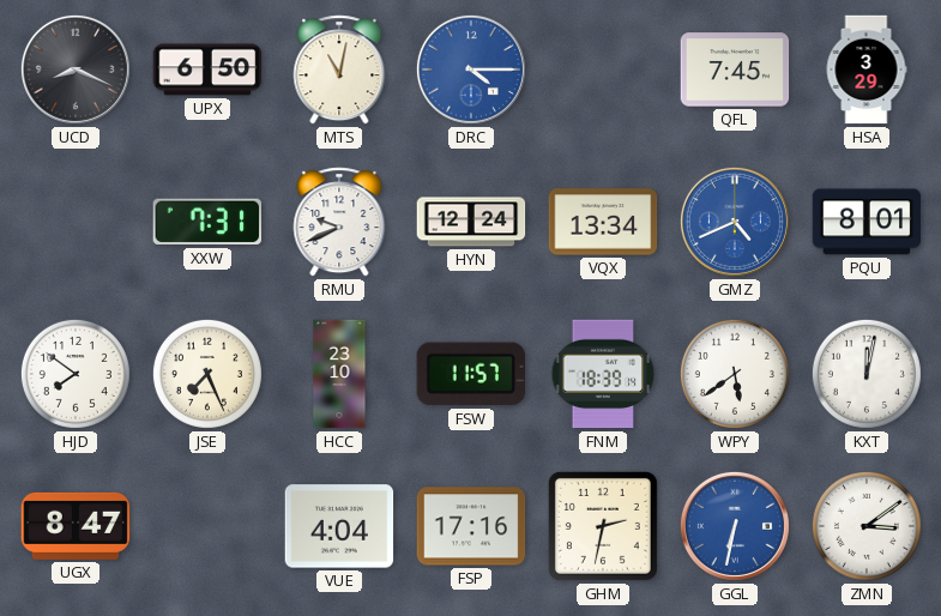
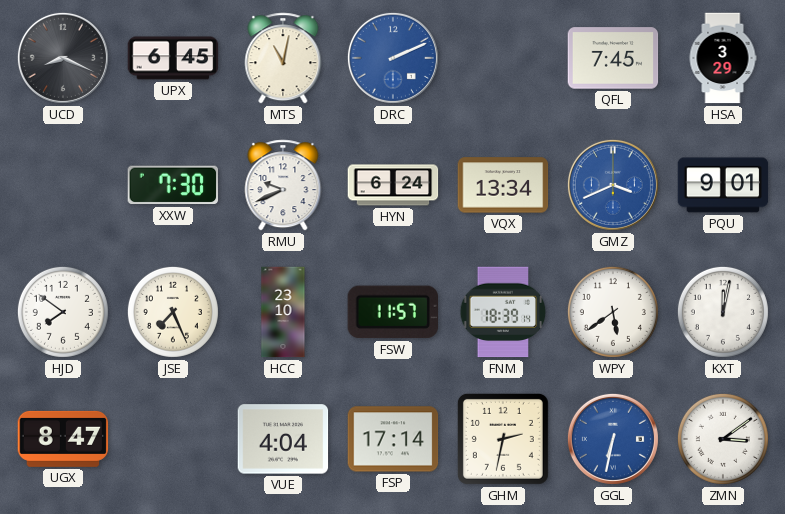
UPX: 6:50 -> 6:45
DRC: 4:15 -> 2:11
XXW: 7:31 -> 7:30
HYN: 12:24 -> 6:24
GMZ: 4:41 -> 3:41
PQU: 8:01 -> 9:01
FSP: 17:16 -> 17:14
